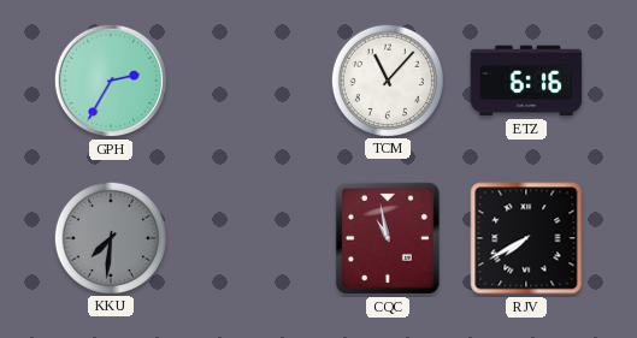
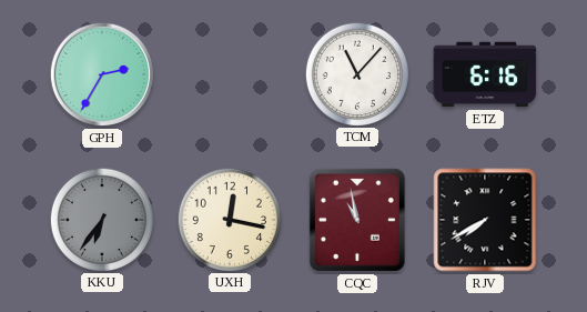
KKU: 7:31 -> 6:36
UXH: none -> 12:17
